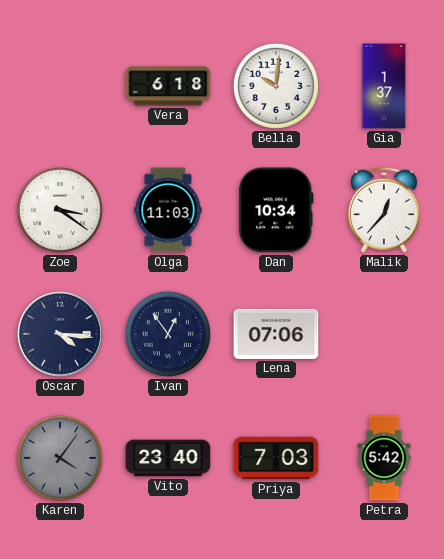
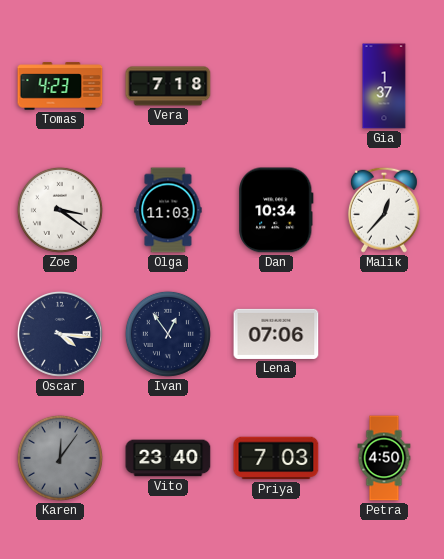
Tomas: none -> 4:23
Vera: 6:18 -> 7:18
Bella: 10:01 -> none
Karen: 4:06 -> 12:06
Petra: 5:42 -> 4:50
